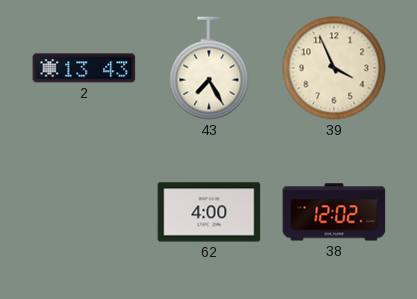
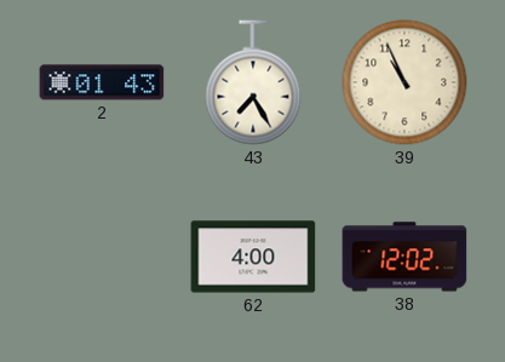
2: 13:43 -> 01:43
39: 3:56 -> 10:56
